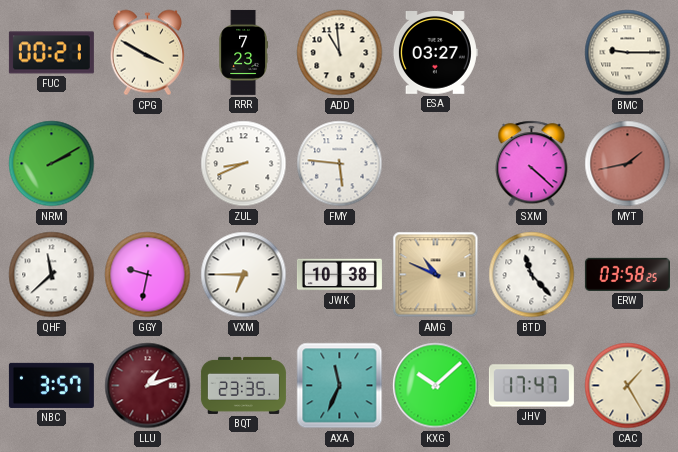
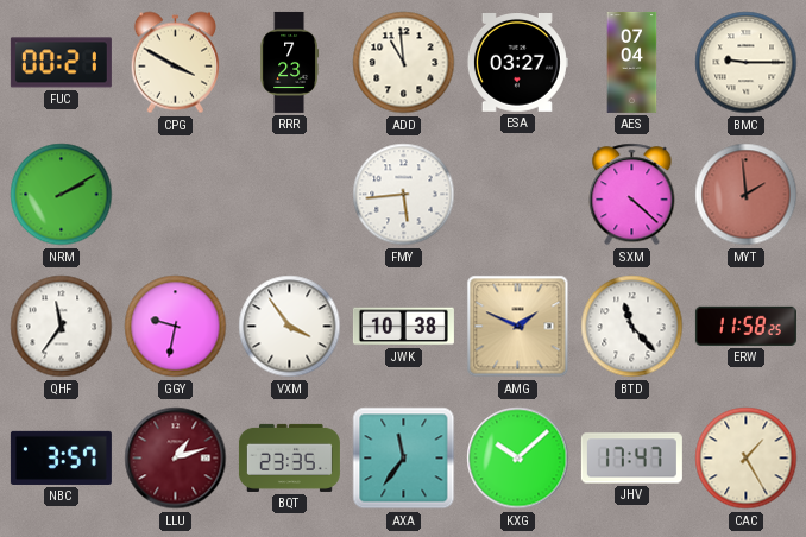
AES: none -> 07:04
ZUL: 8:41 -> none
FMY: 5:46 -> 5:44
MYT: 1:43 -> 1:59
QHF: 11:38 -> 11:36
VXM: 6:45 -> 3:54
AMG: 10:49 -> 1:49
ERW: 03:58 -> 11:58
AXA: 11:34 -> 11:36
